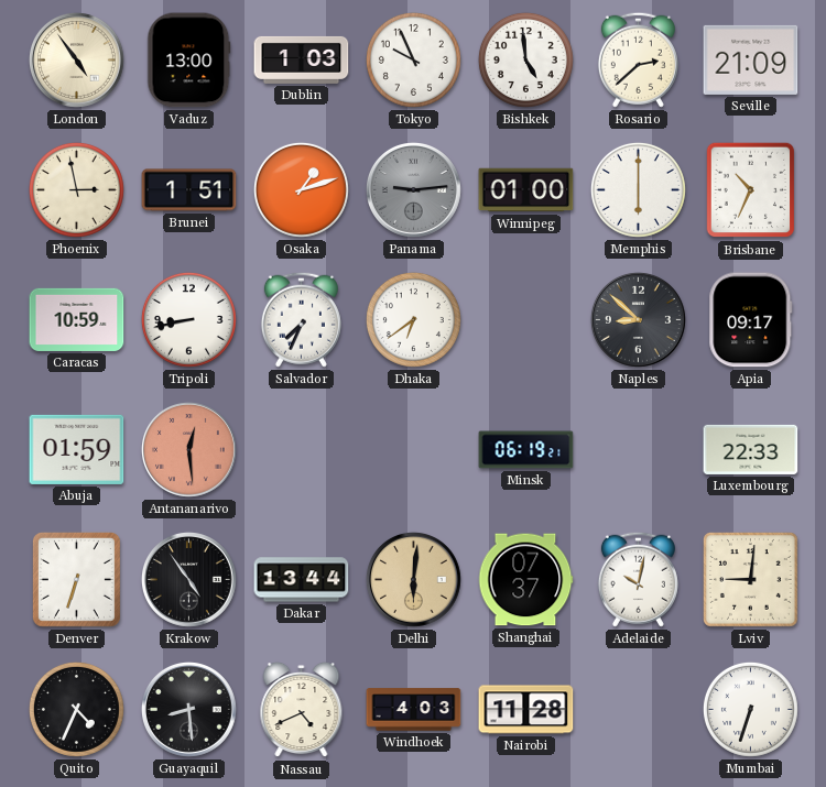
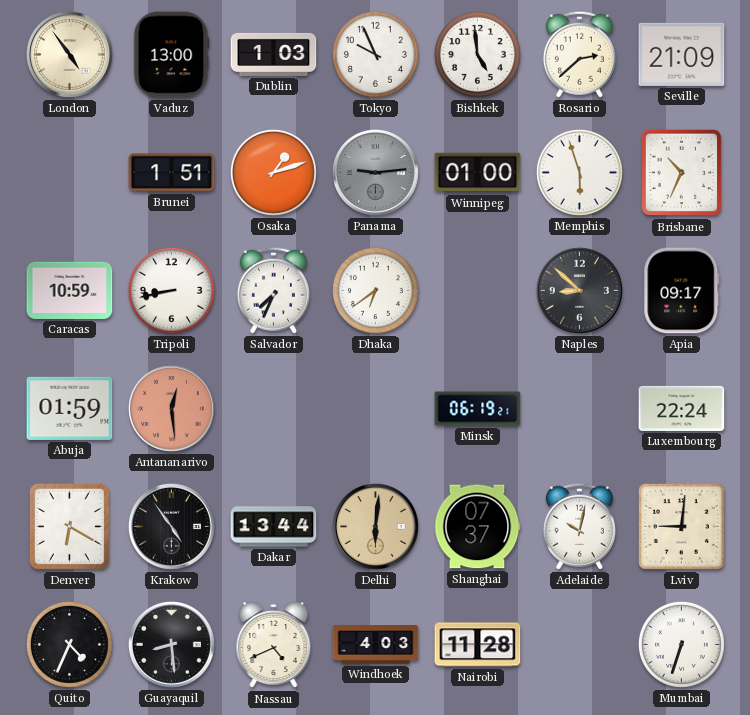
Phoenix: 2:58 -> none
Memphis: 6:00 -> 5:57
Luxembourg: 22:33 -> 22:24
Denver: 6:33 -> 6:20
